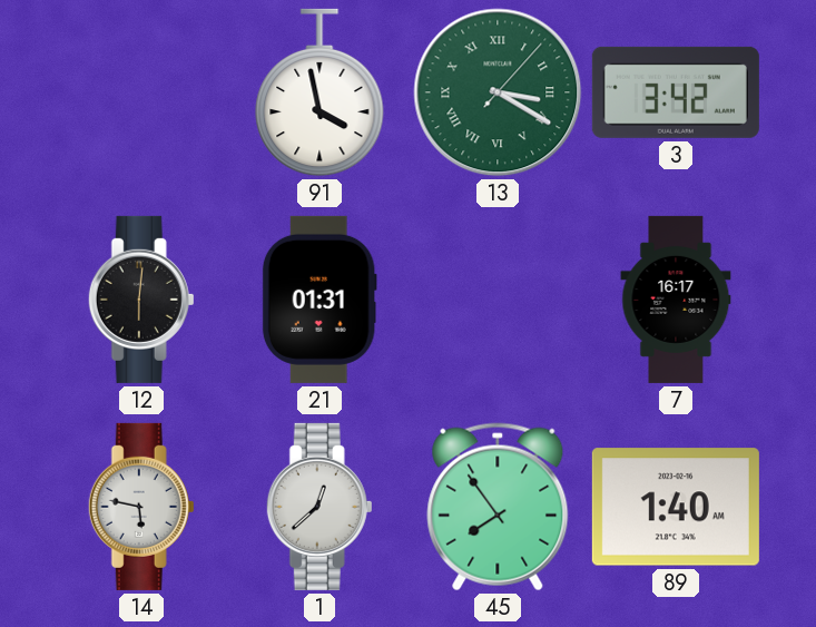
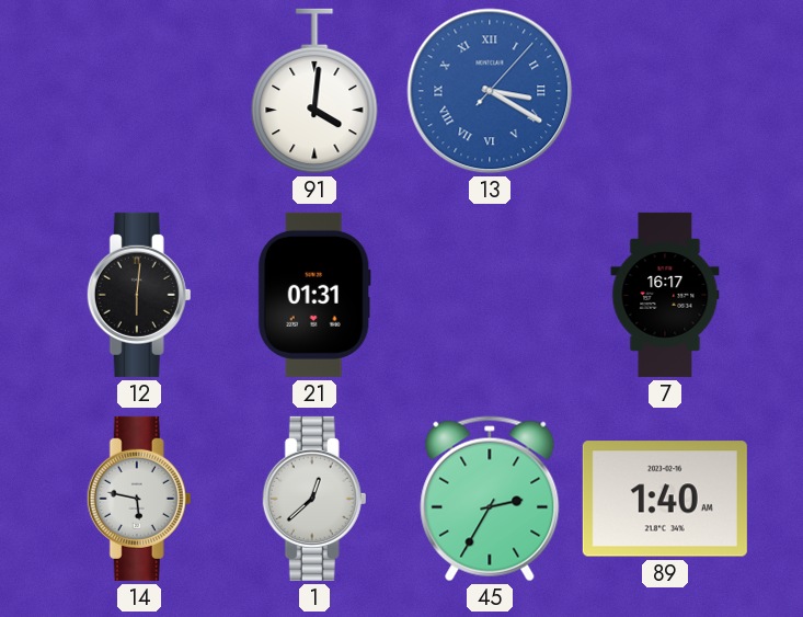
91: 3:58 -> 4:01
13 dial: green -> blue
3: 3:42 -> none
45: 7:54 -> 2:35
